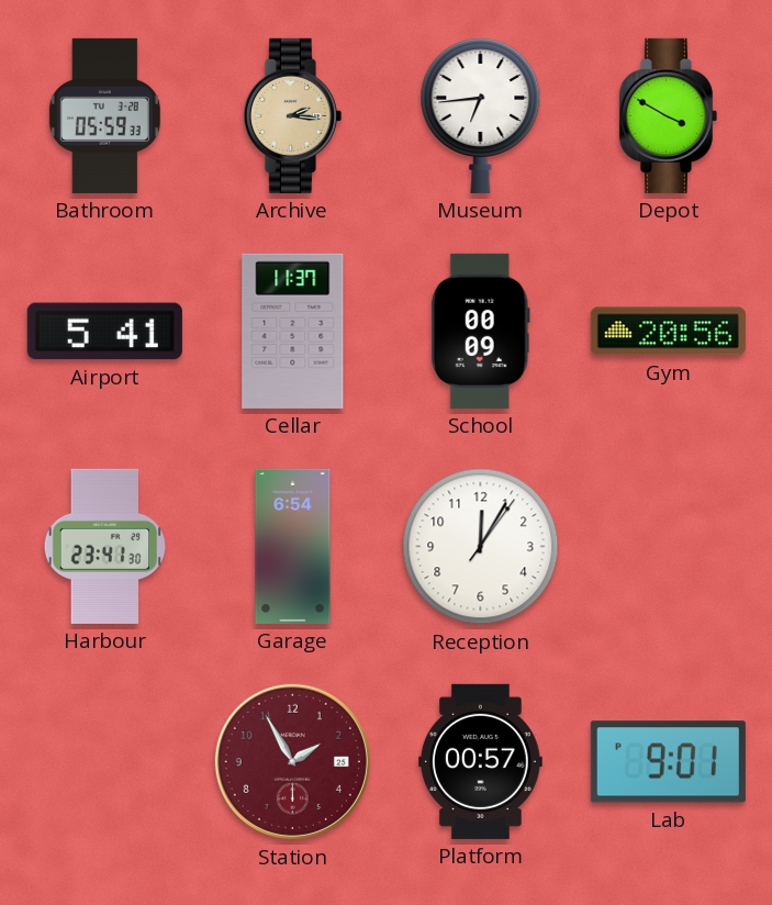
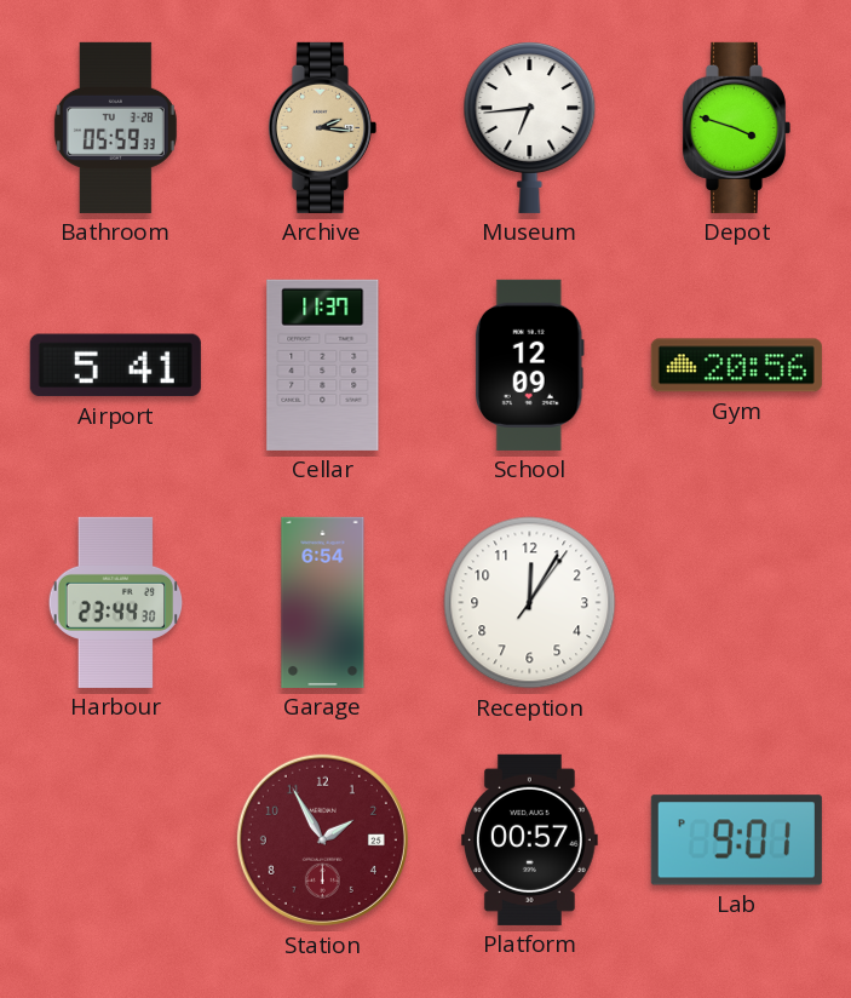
Depot: 3:50 -> 3:48
School: 00:09 -> 12:09
Harbour: 23:41 -> 23:44
